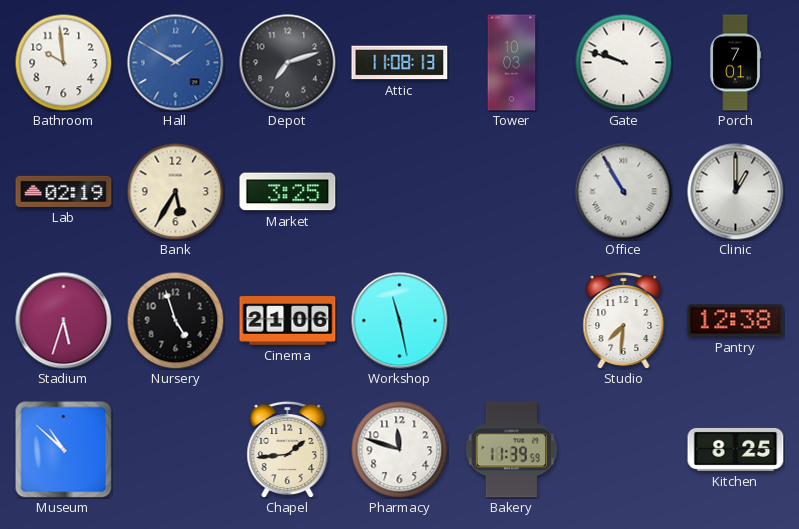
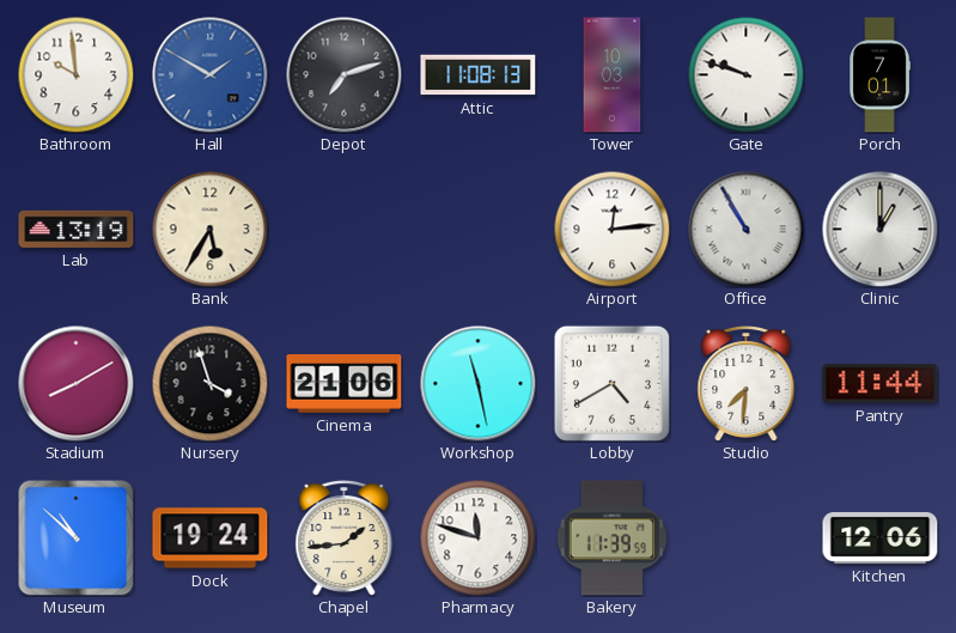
Lab: 02:19 -> 13:19
Market: 3:25 -> none
Airport: none -> 12:14
Stadium: 5:33 -> 8:10
Nursery: 4:57 -> 3:57
Lobby: none -> 4:40
Pantry: 12:38 -> 11:44
Dock: none -> 19:24
Kitchen: 8:25 -> 12:06
